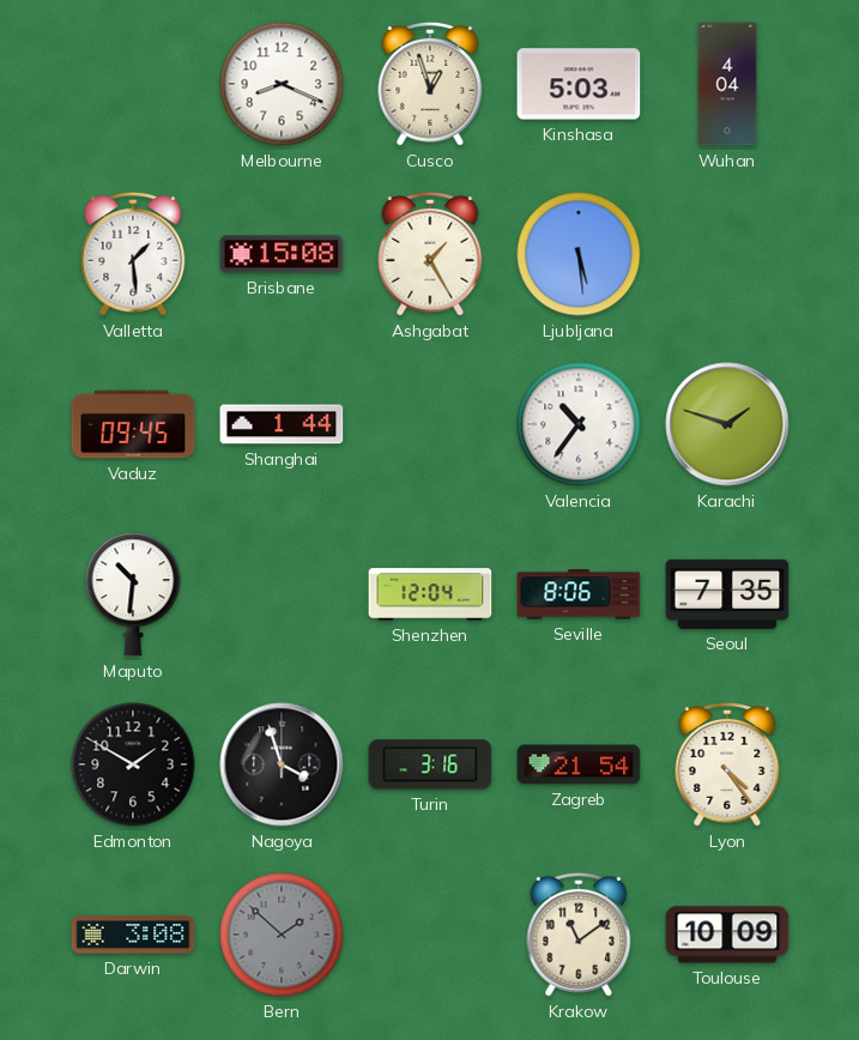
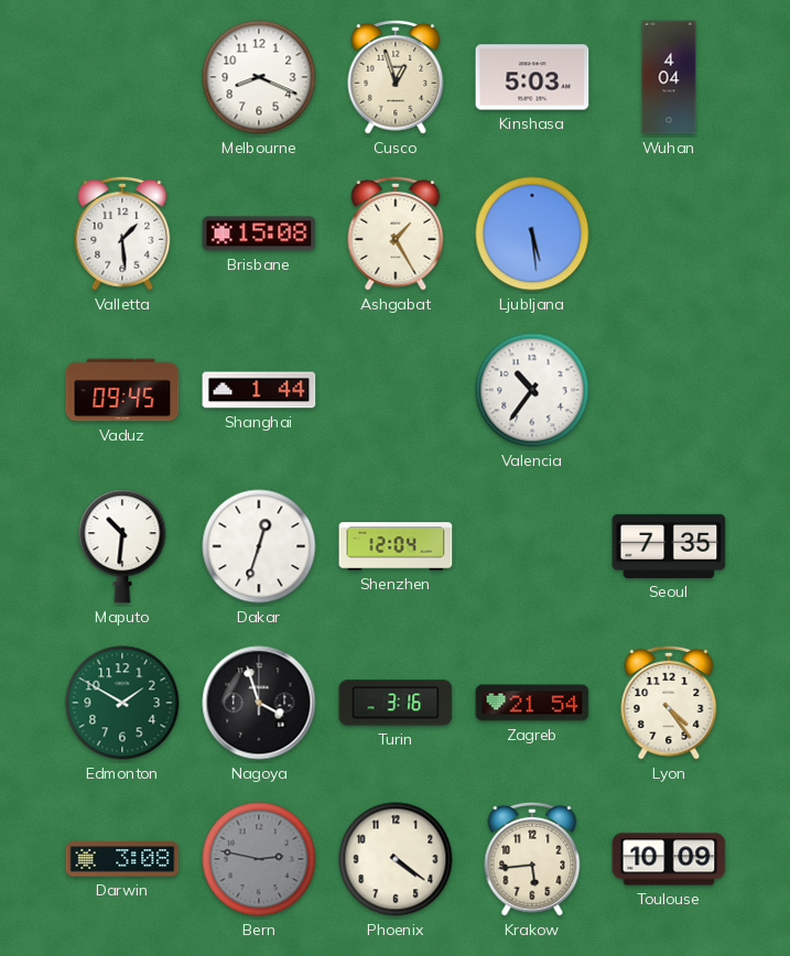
Karachi: 1:48 -> none
Dakar: none -> 12:33
Seville: 8:06 -> none
Edmonton dial: black -> green
Bern: 1:52 -> 2:47
Phoenix: none -> 4:21
Krakow: 11:09 -> 5:44
